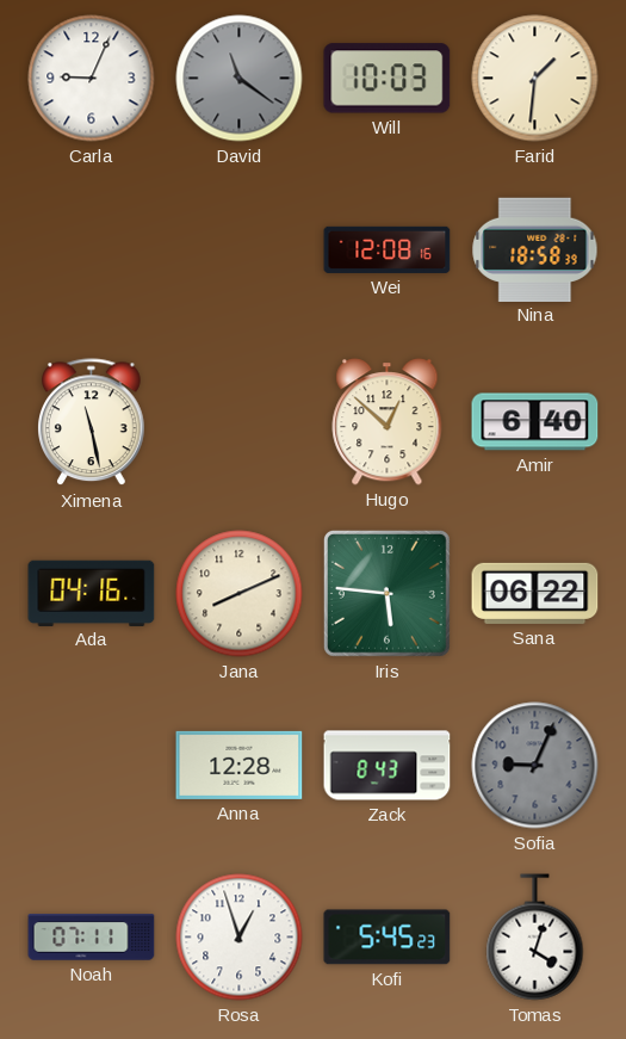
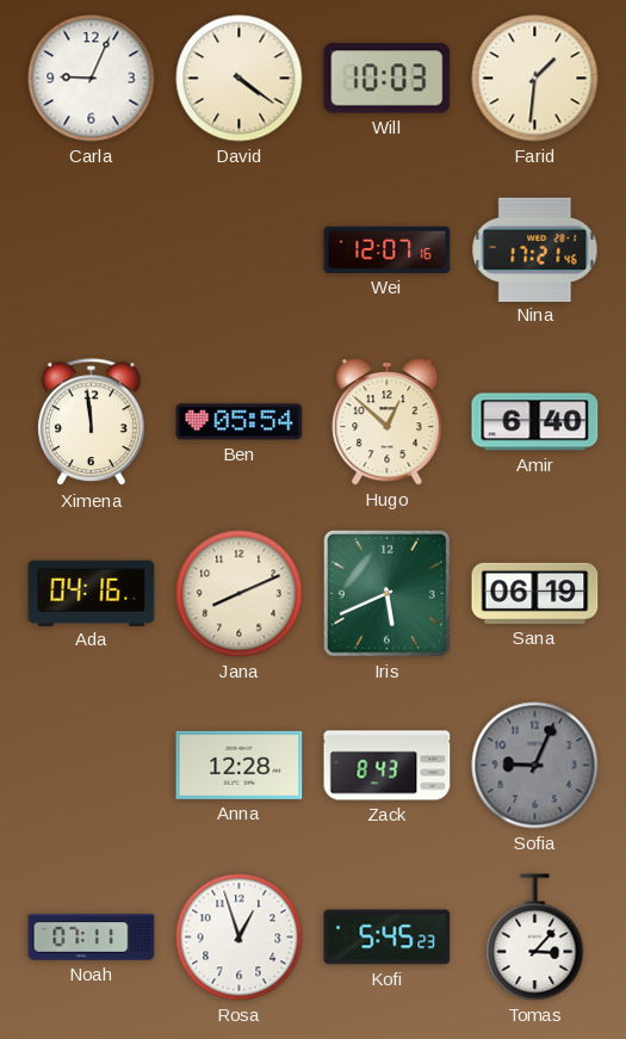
David: 11:21 -> 4:21
David dial: grey -> cream
Wei: 12:08 -> 12:07
Nina: 18:58 -> 17:21
Ximena: 11:28 -> 11:59
Ben: none -> 05:54
Iris: 5:46 -> 5:41
Sana: 06:22 -> 06:19
Tomas: 4:03 -> 3:07
